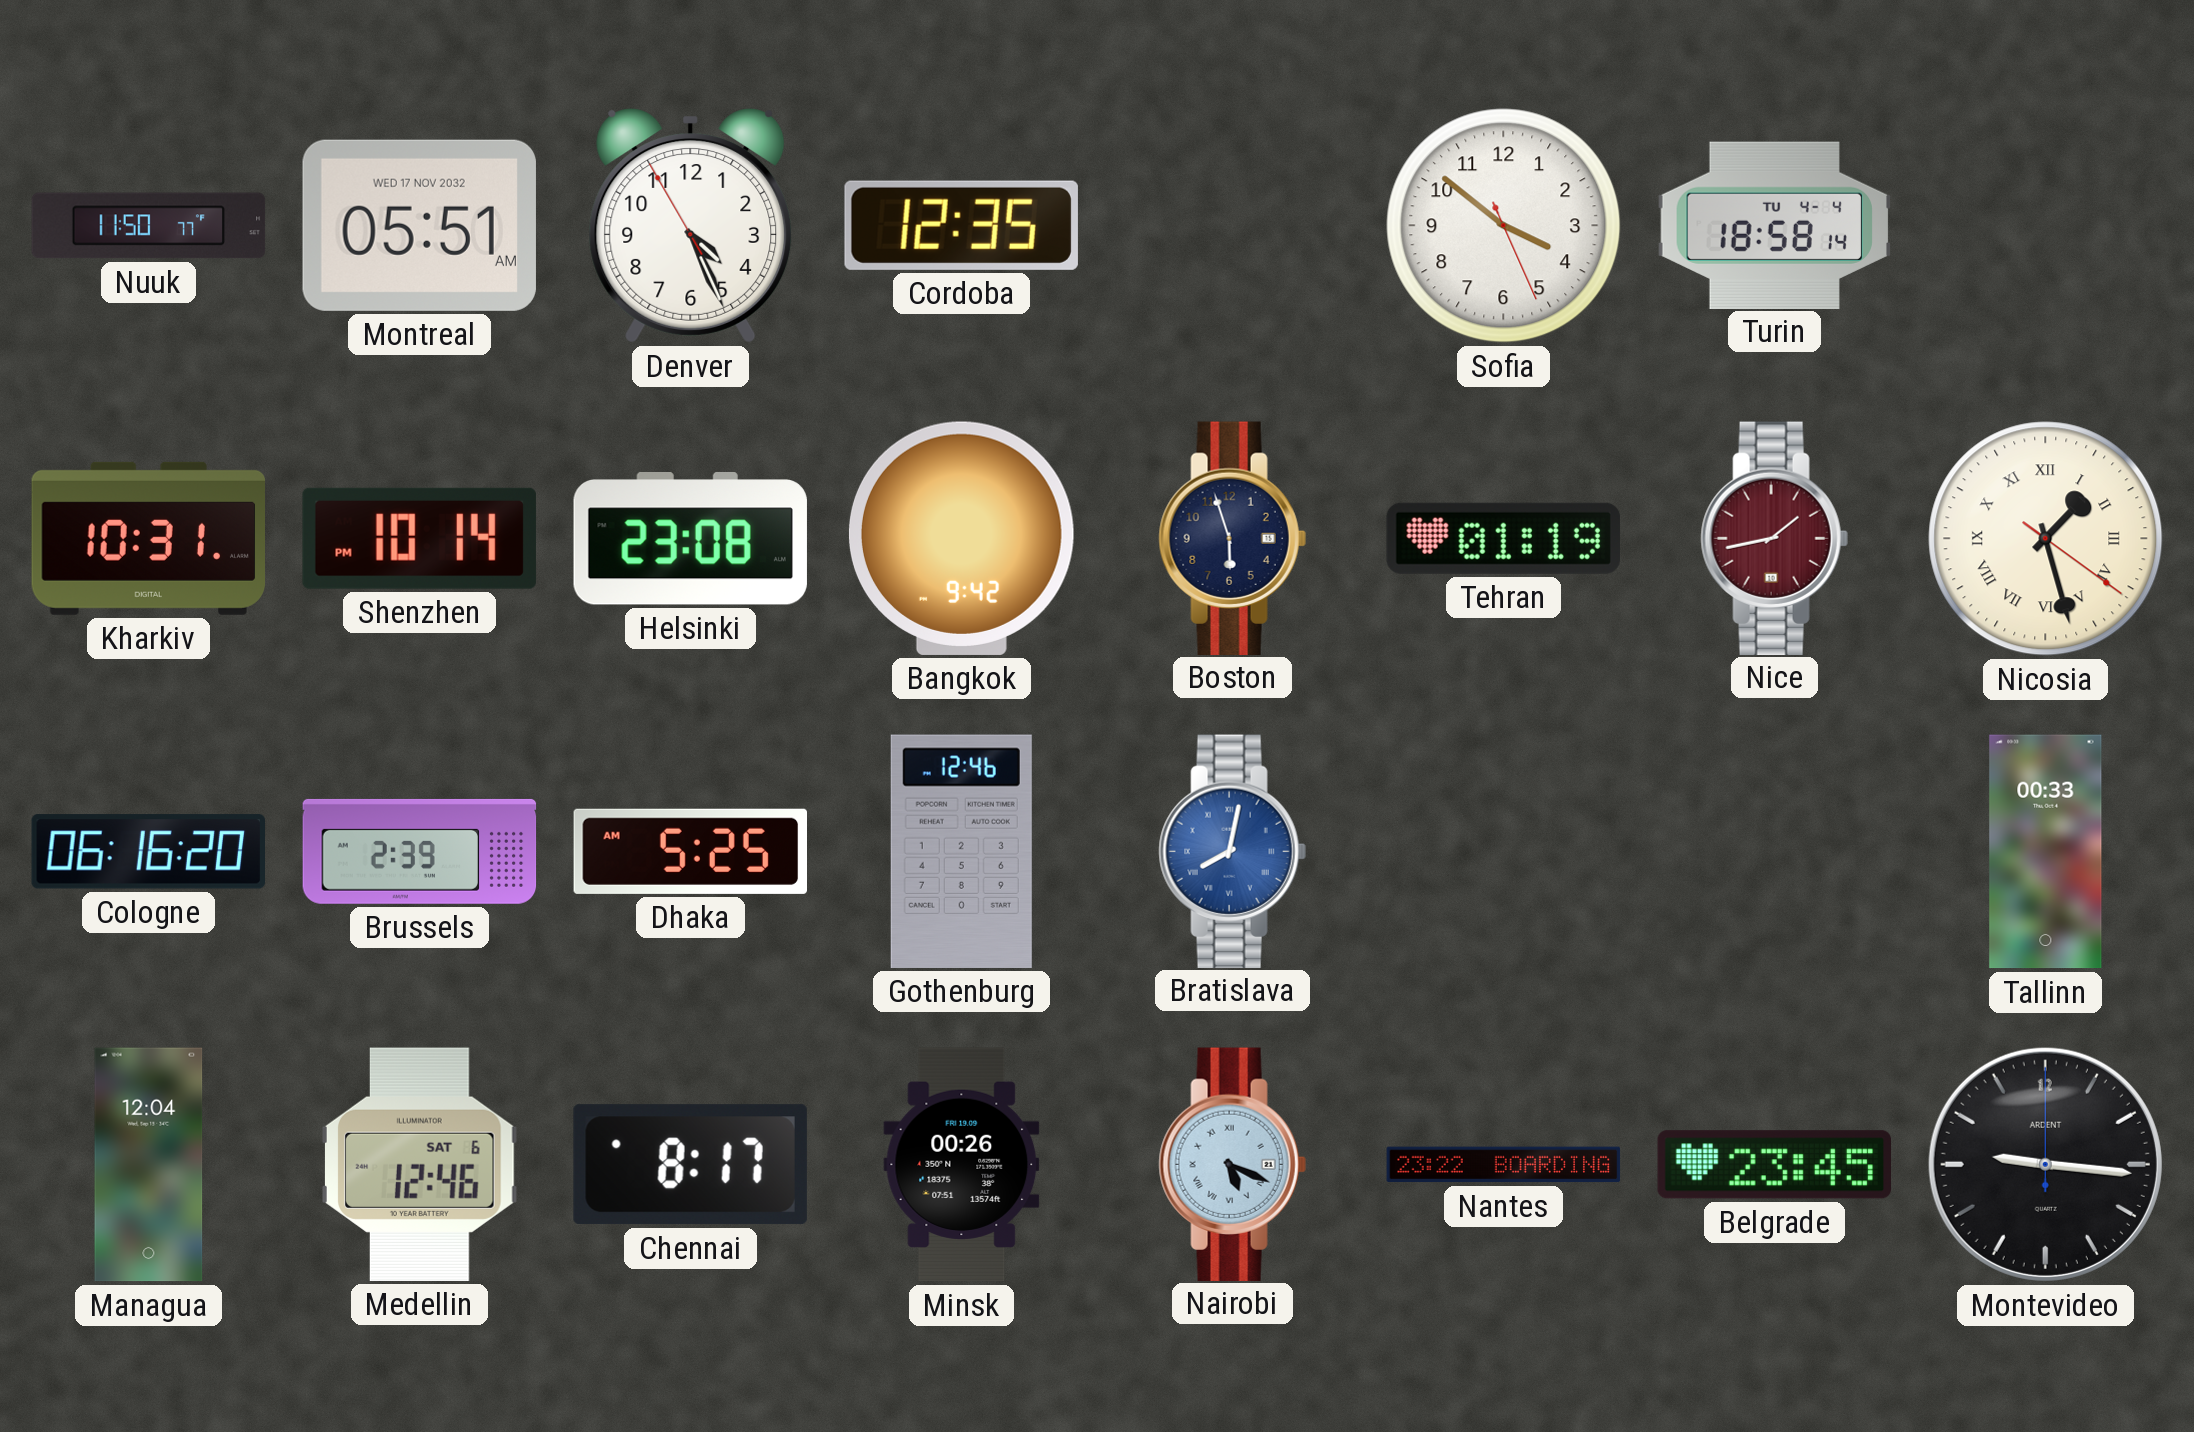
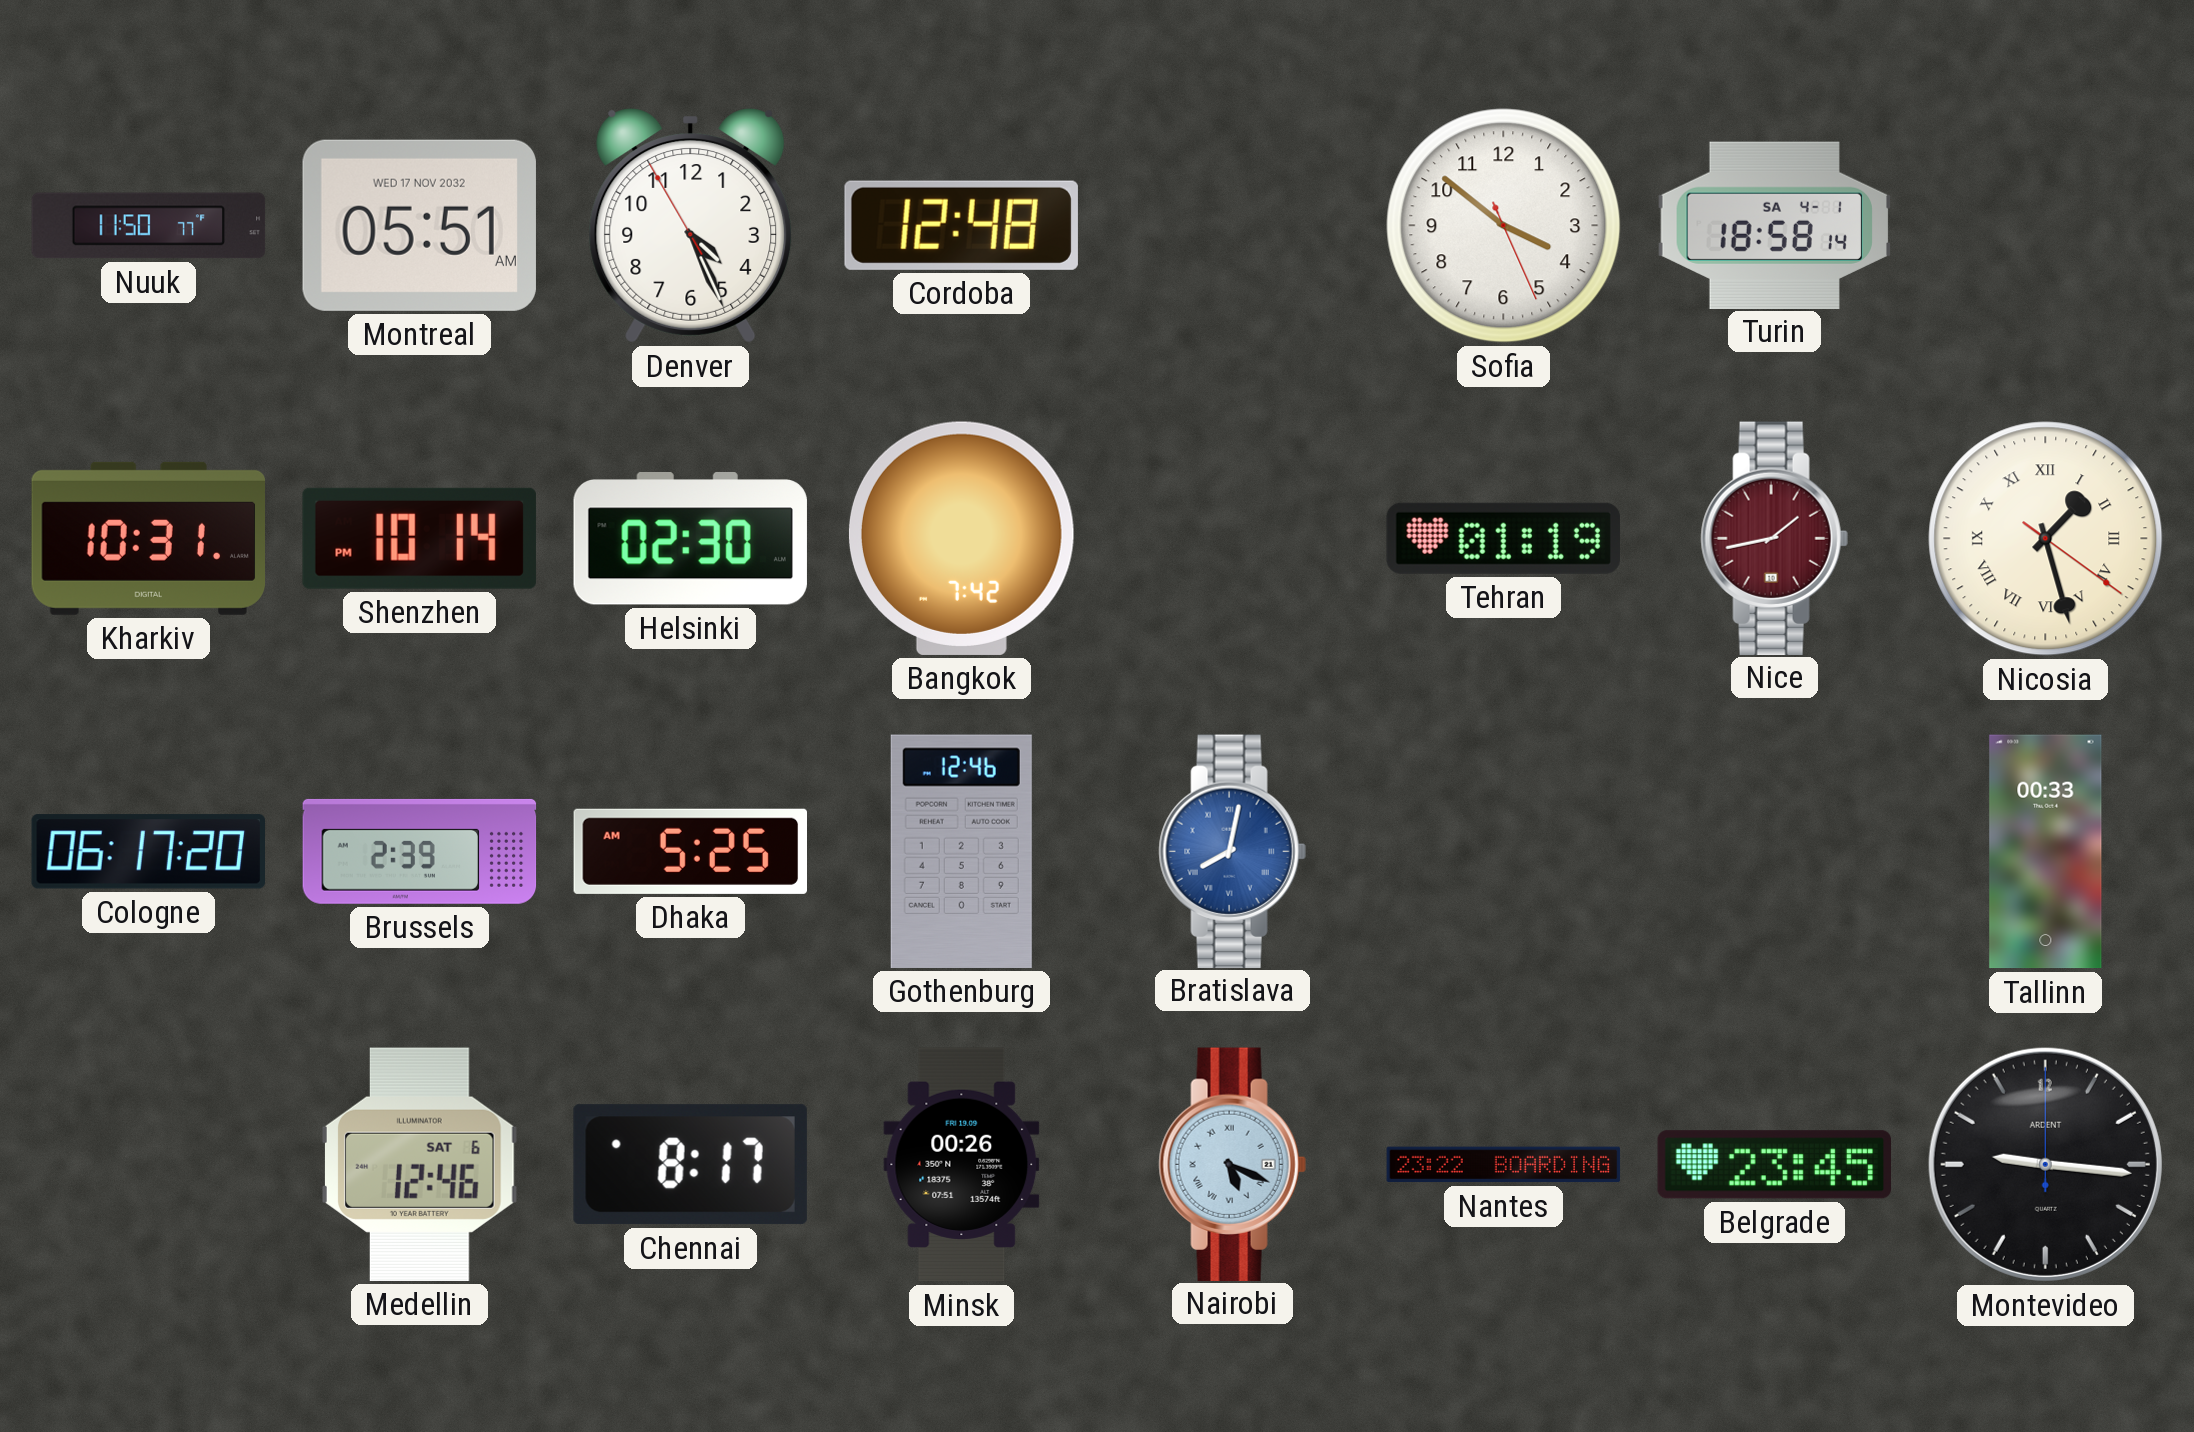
Cordoba: 12:35 -> 12:48
Turin date: TU 4-4 -> SA 4-1
Helsinki: 23:08 -> 02:30
Bangkok: 9:42 -> 7:42
Boston: 5:57 -> none
Cologne: 06:16 -> 06:17
Managua: 12:04 -> none
